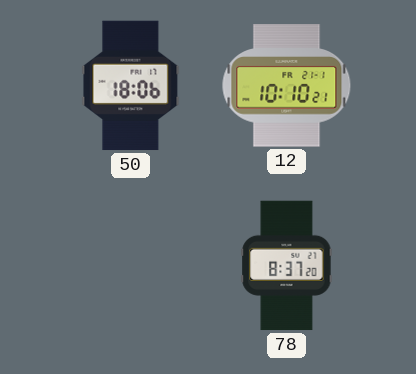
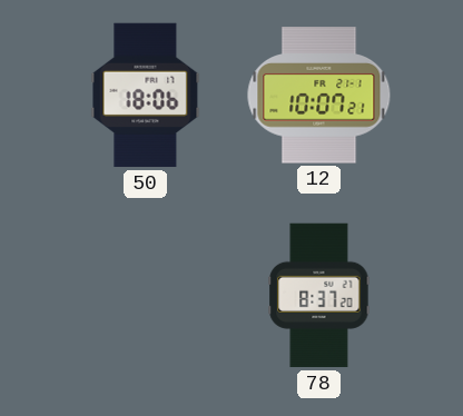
12: 10:10 -> 10:07
